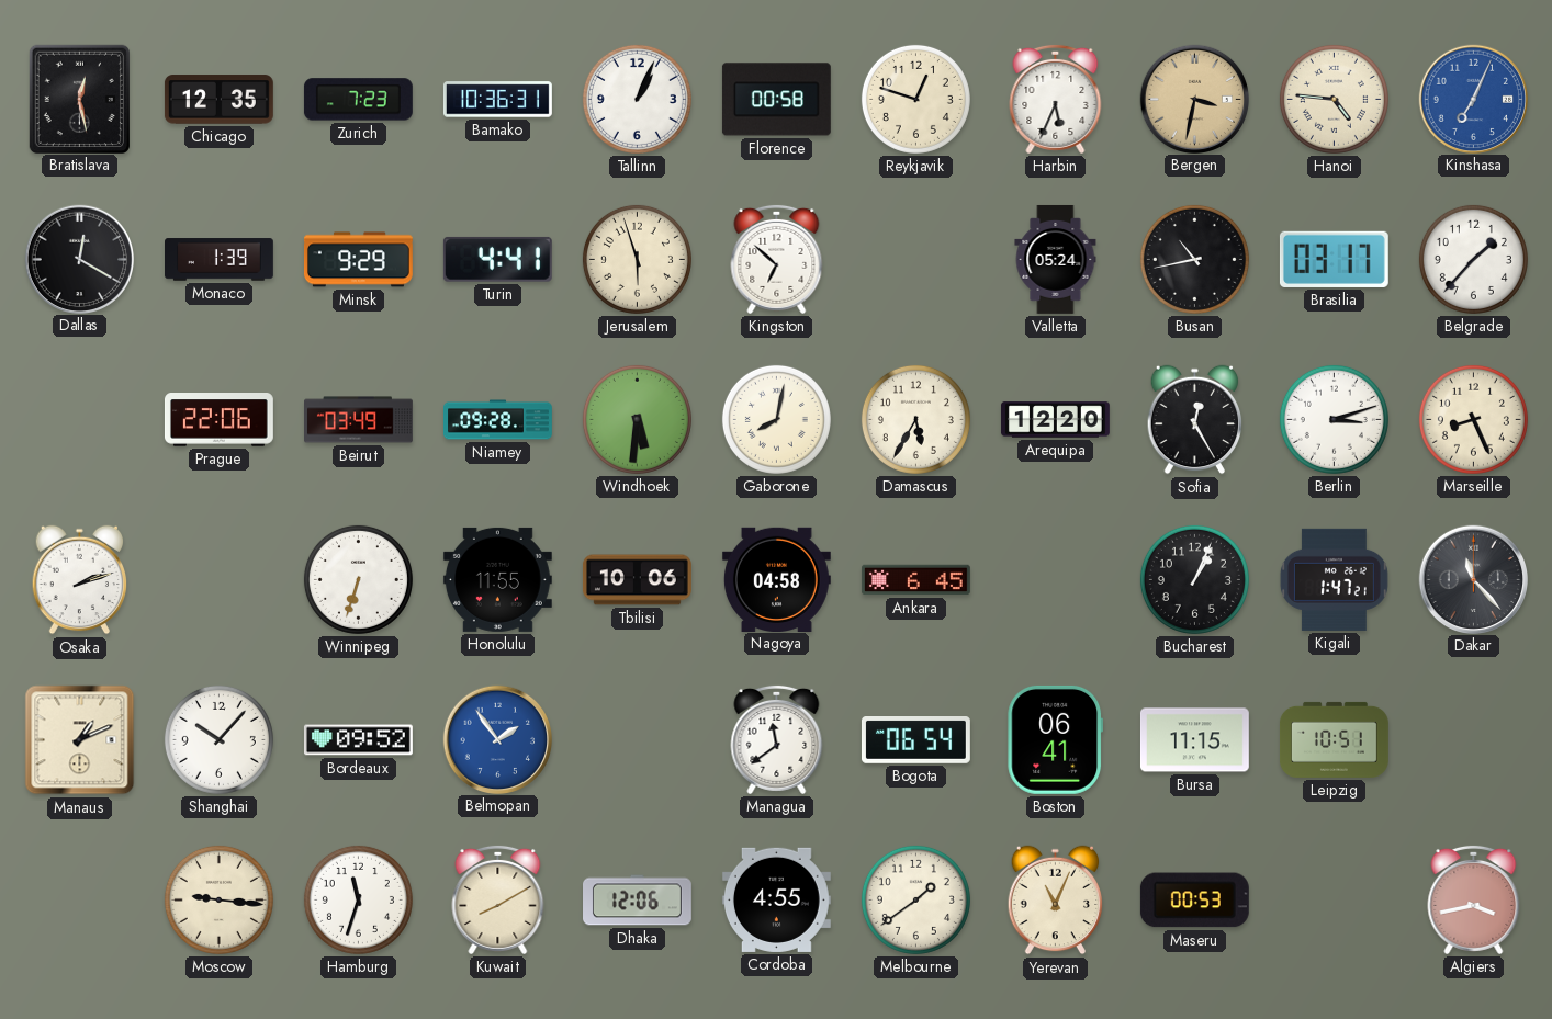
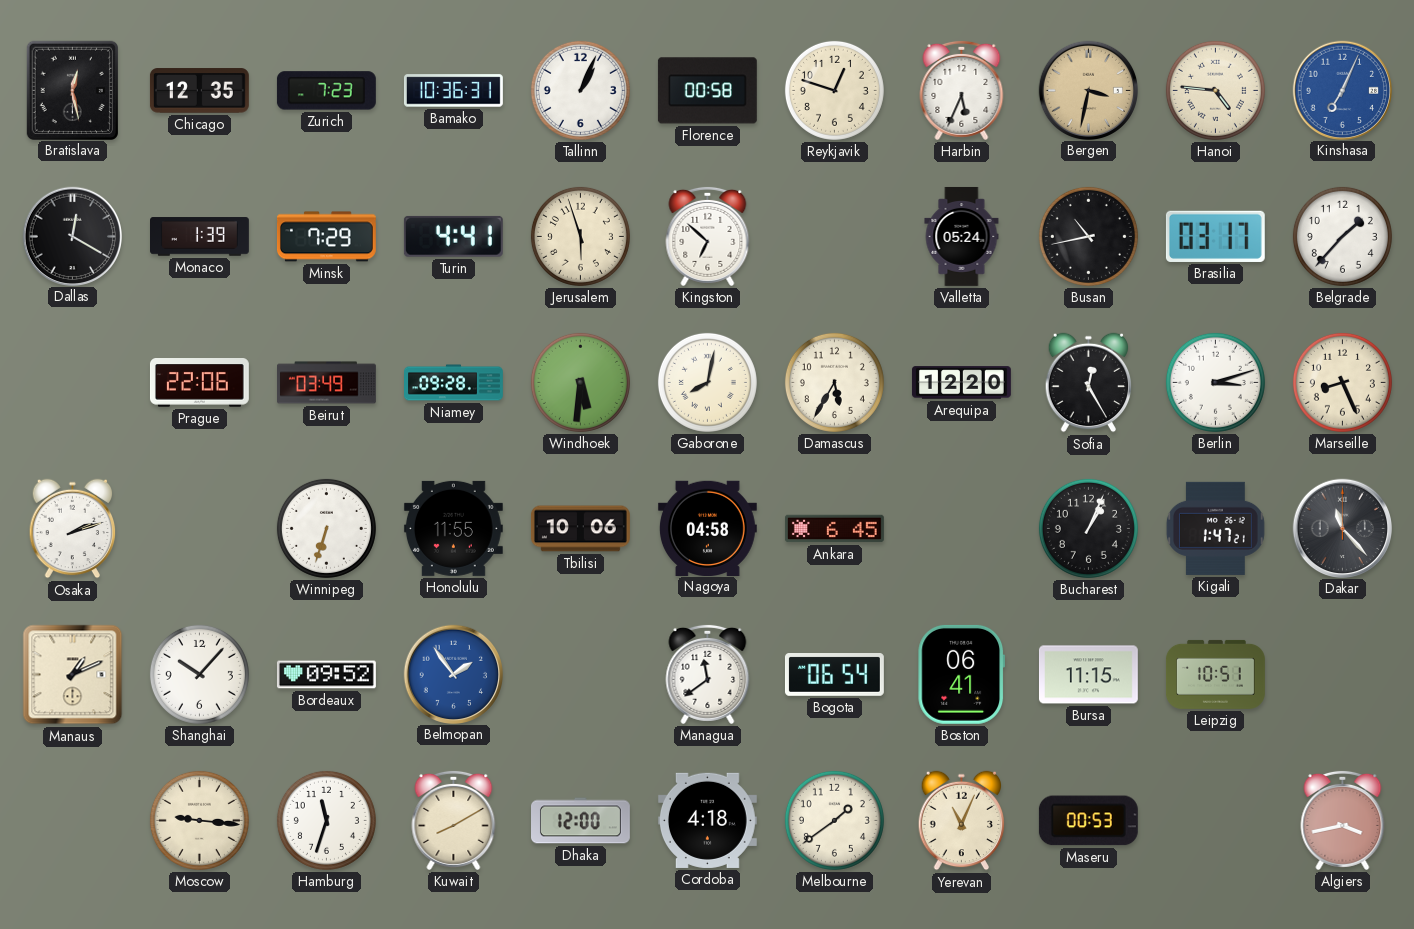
Minsk: 9:29 -> 7:29
Dhaka: 12:06 -> 12:00
Cordoba: 4:55 -> 4:18
